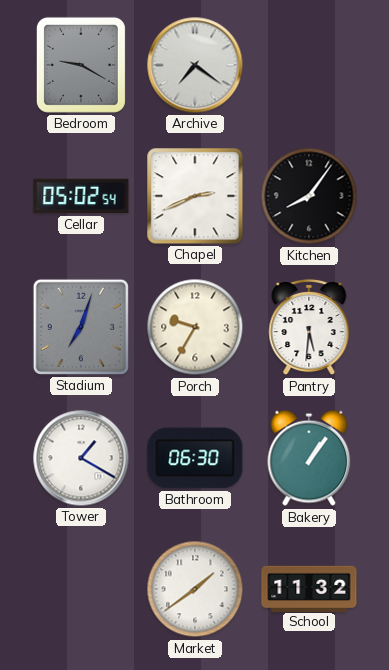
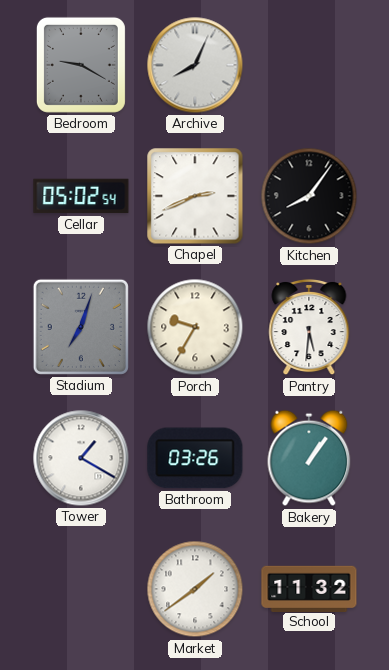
Archive: 7:21 -> 8:04
Bathroom: 06:30 -> 03:26
